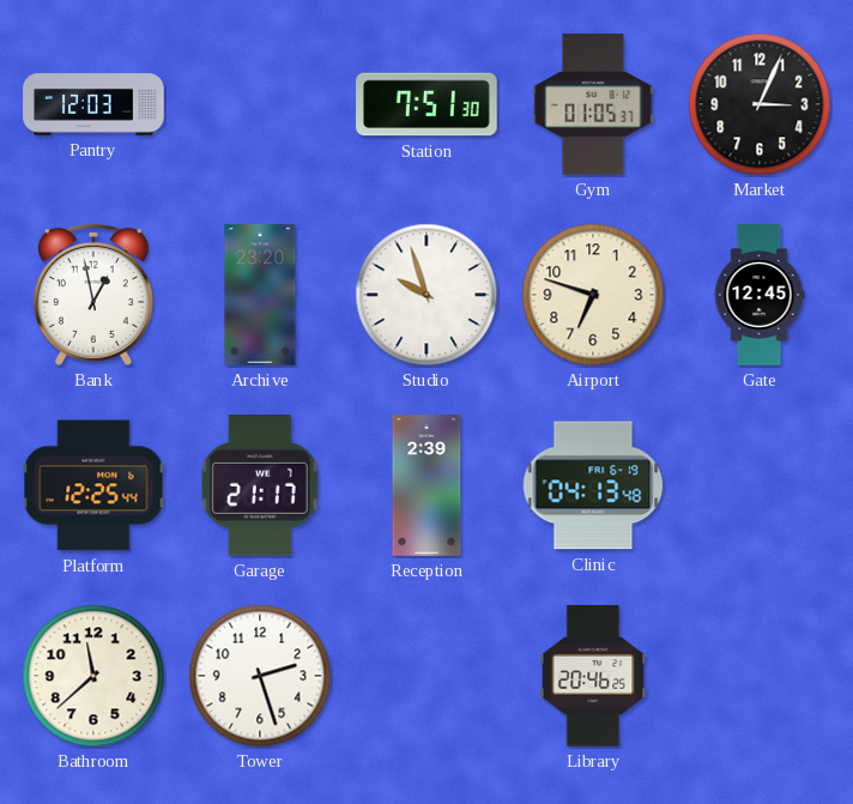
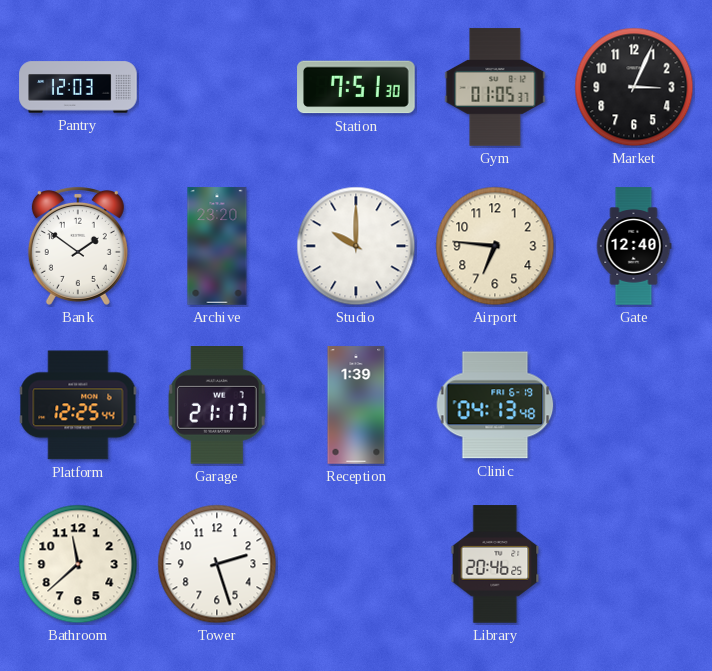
Bank: 12:58 -> 1:51
Studio: 9:57 -> 10:00
Airport: 6:48 -> 6:46
Gate: 12:45 -> 12:40
Reception: 2:39 -> 1:39
